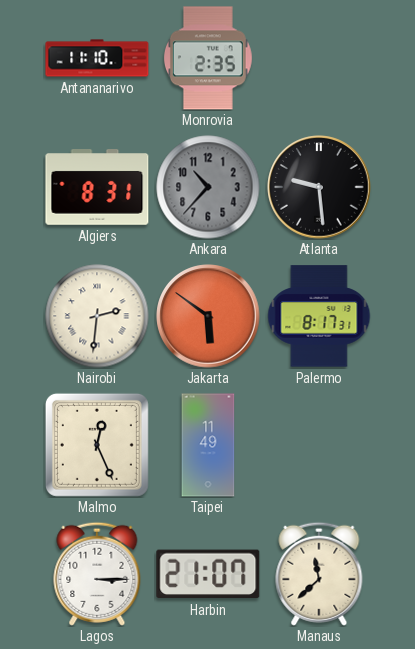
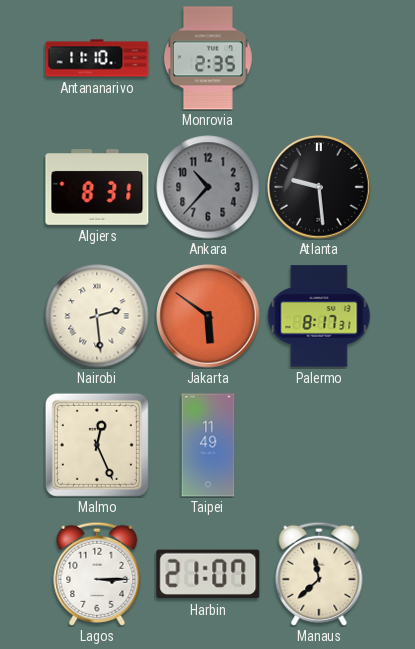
Nairobi: 2:31 -> 2:29
